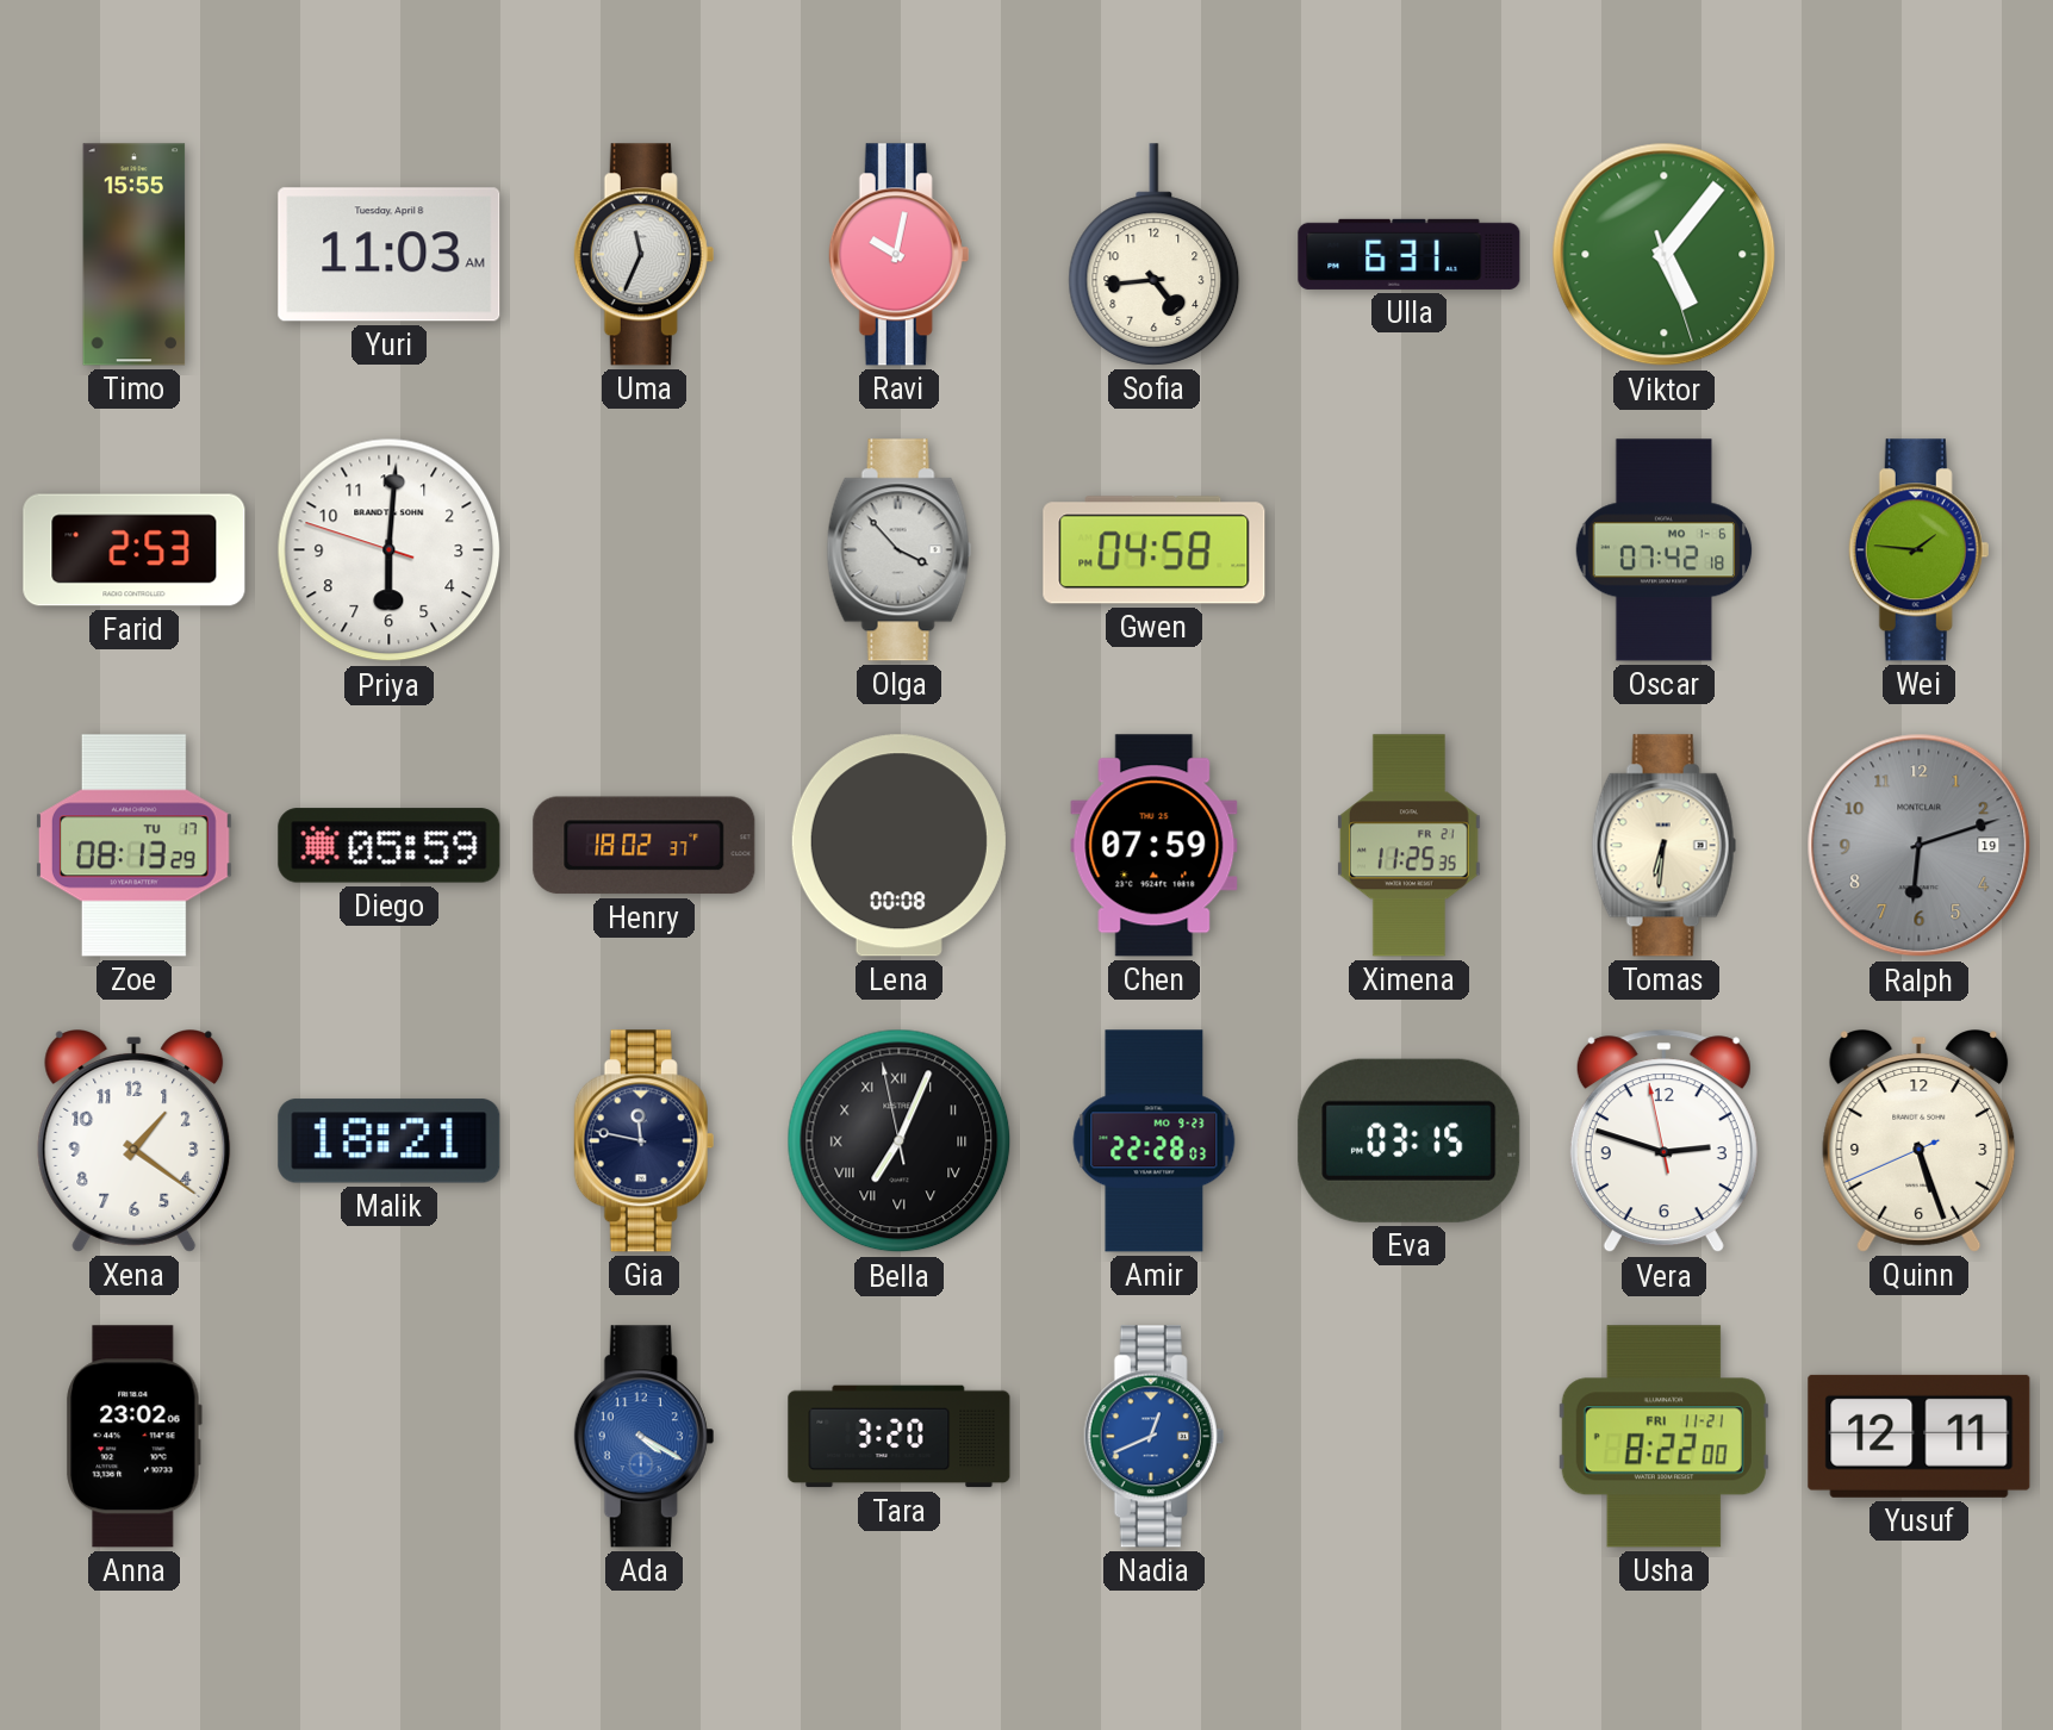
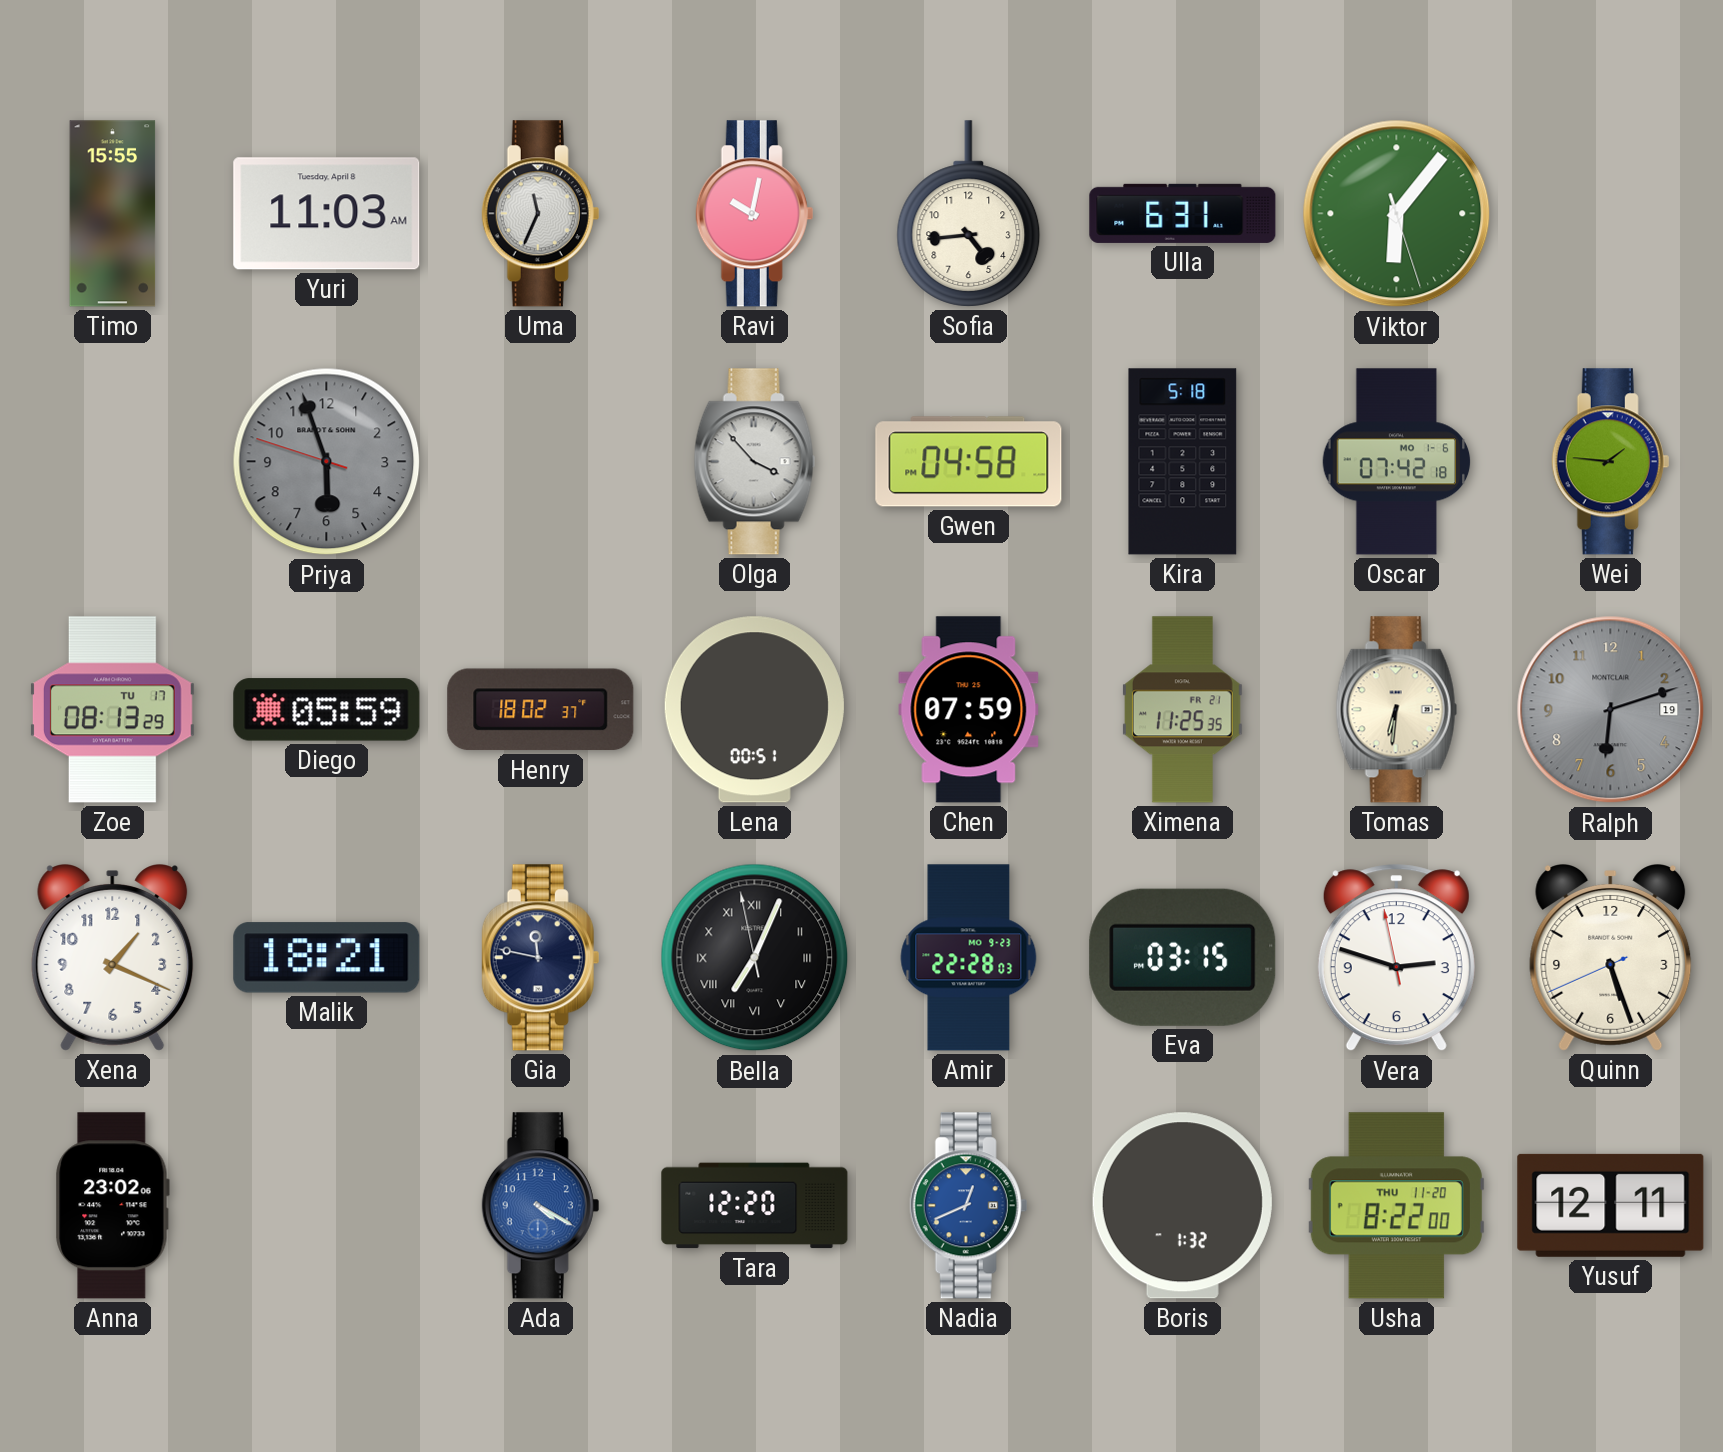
Viktor: 5:06 -> 6:06
Farid: 2:53 -> none
Priya: 6:00 -> 5:56
Priya dial: white -> grey
Kira: none -> 5:18
Lena: 00:08 -> 00:51
Xena: 1:21 -> 1:19
Tara: 3:20 -> 12:20
Boris: none -> 1:32
Usha date: FRI 11-21 -> THU 11-20
